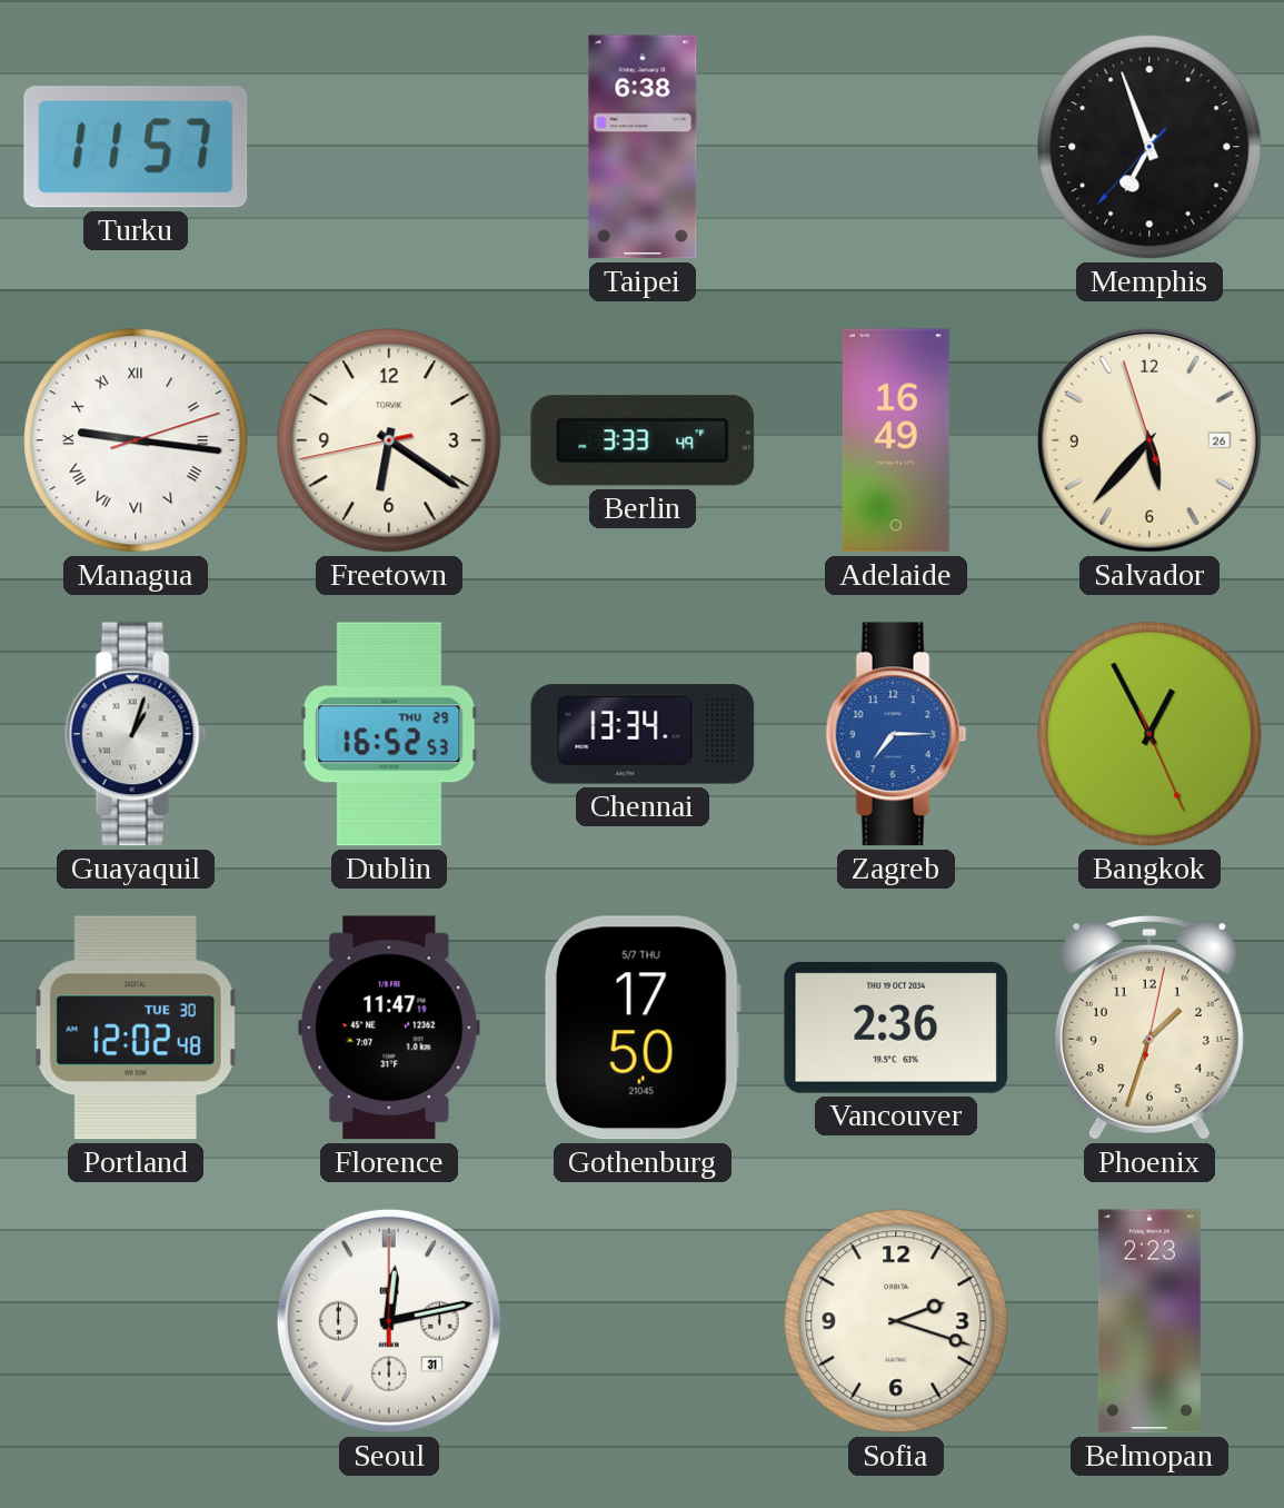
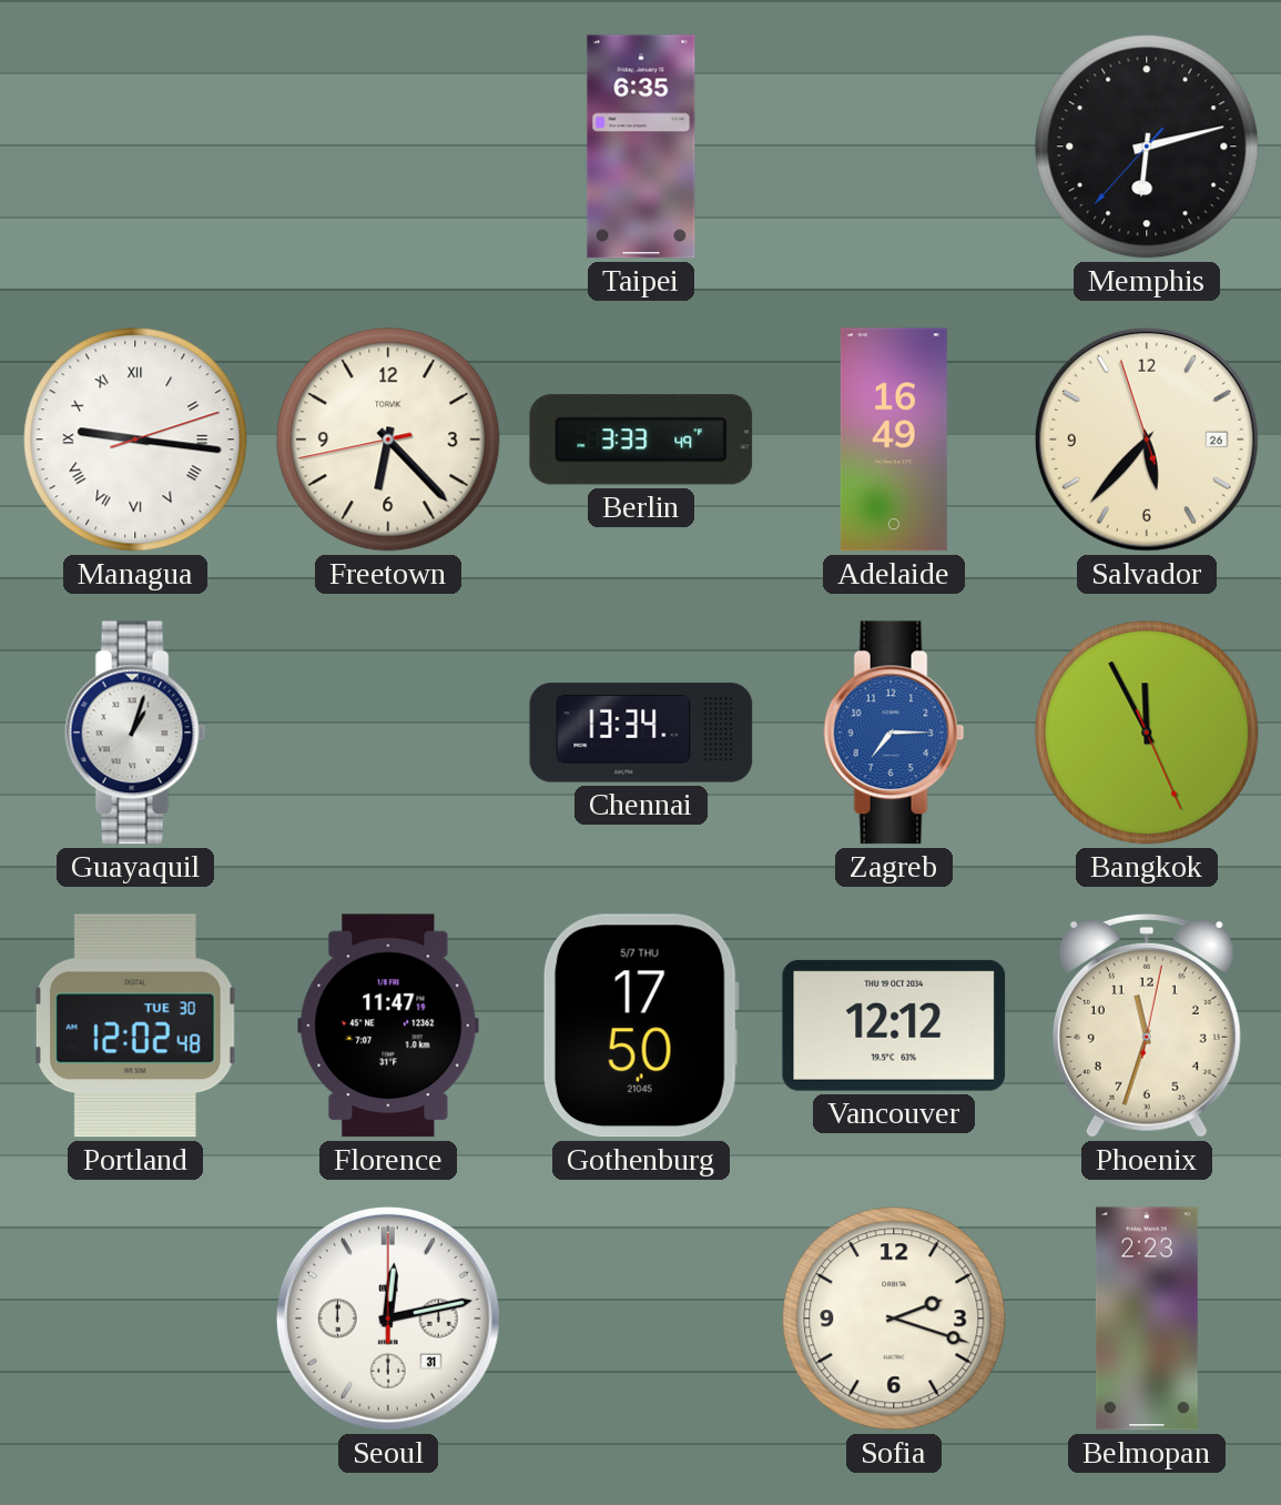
Turku: 11:57 -> none
Taipei: 6:38 -> 6:35
Memphis: 6:56 -> 6:12
Freetown: 6:20 -> 6:22
Dublin: 16:52 -> none
Bangkok: 12:55 -> 11:55
Vancouver: 2:36 -> 12:12
Phoenix: 1:33 -> 11:33
